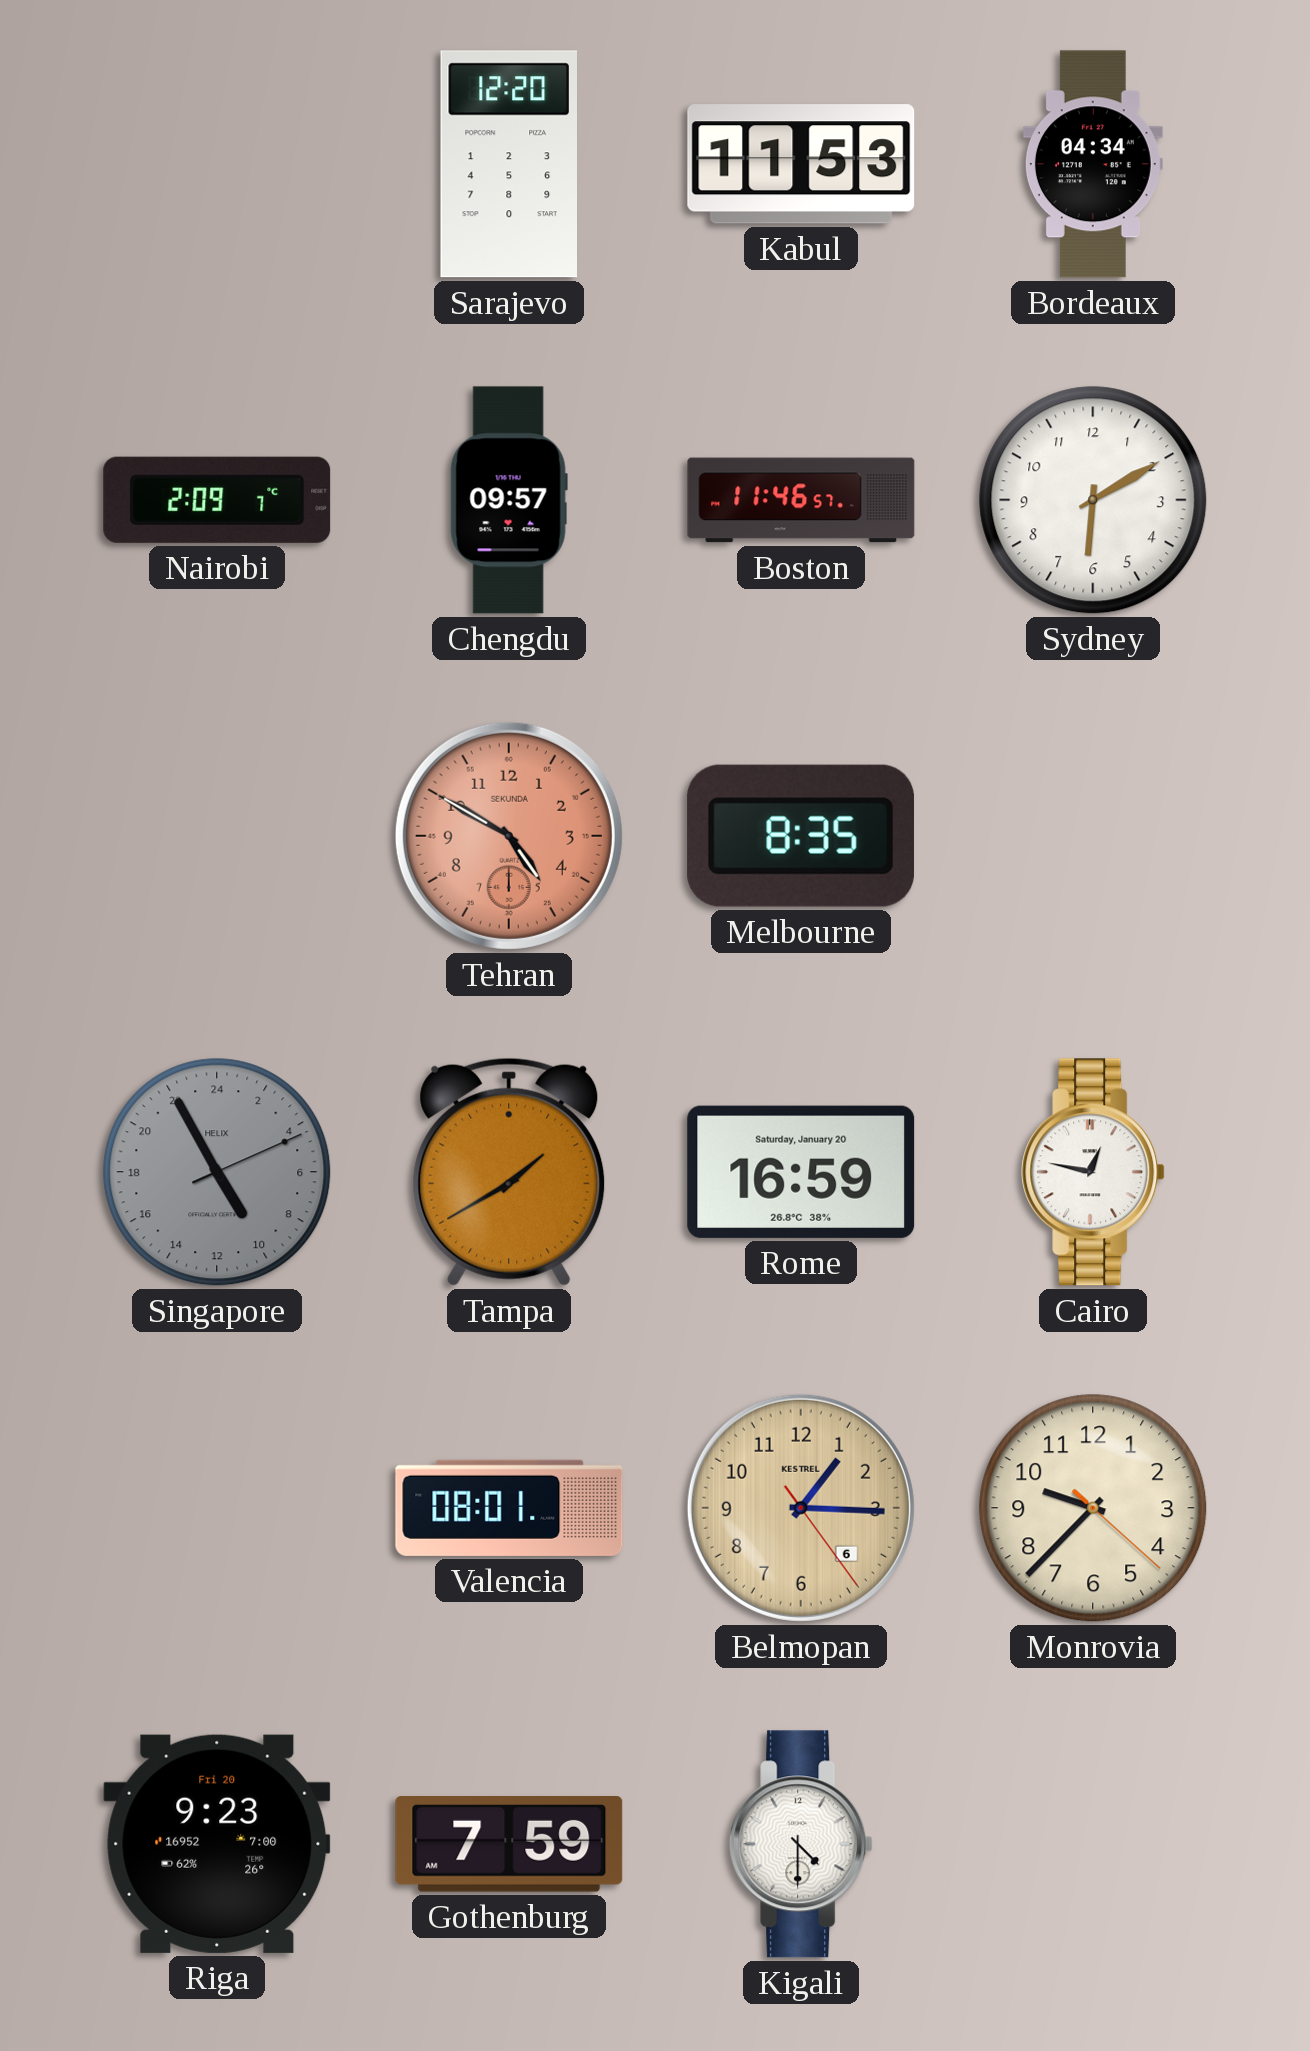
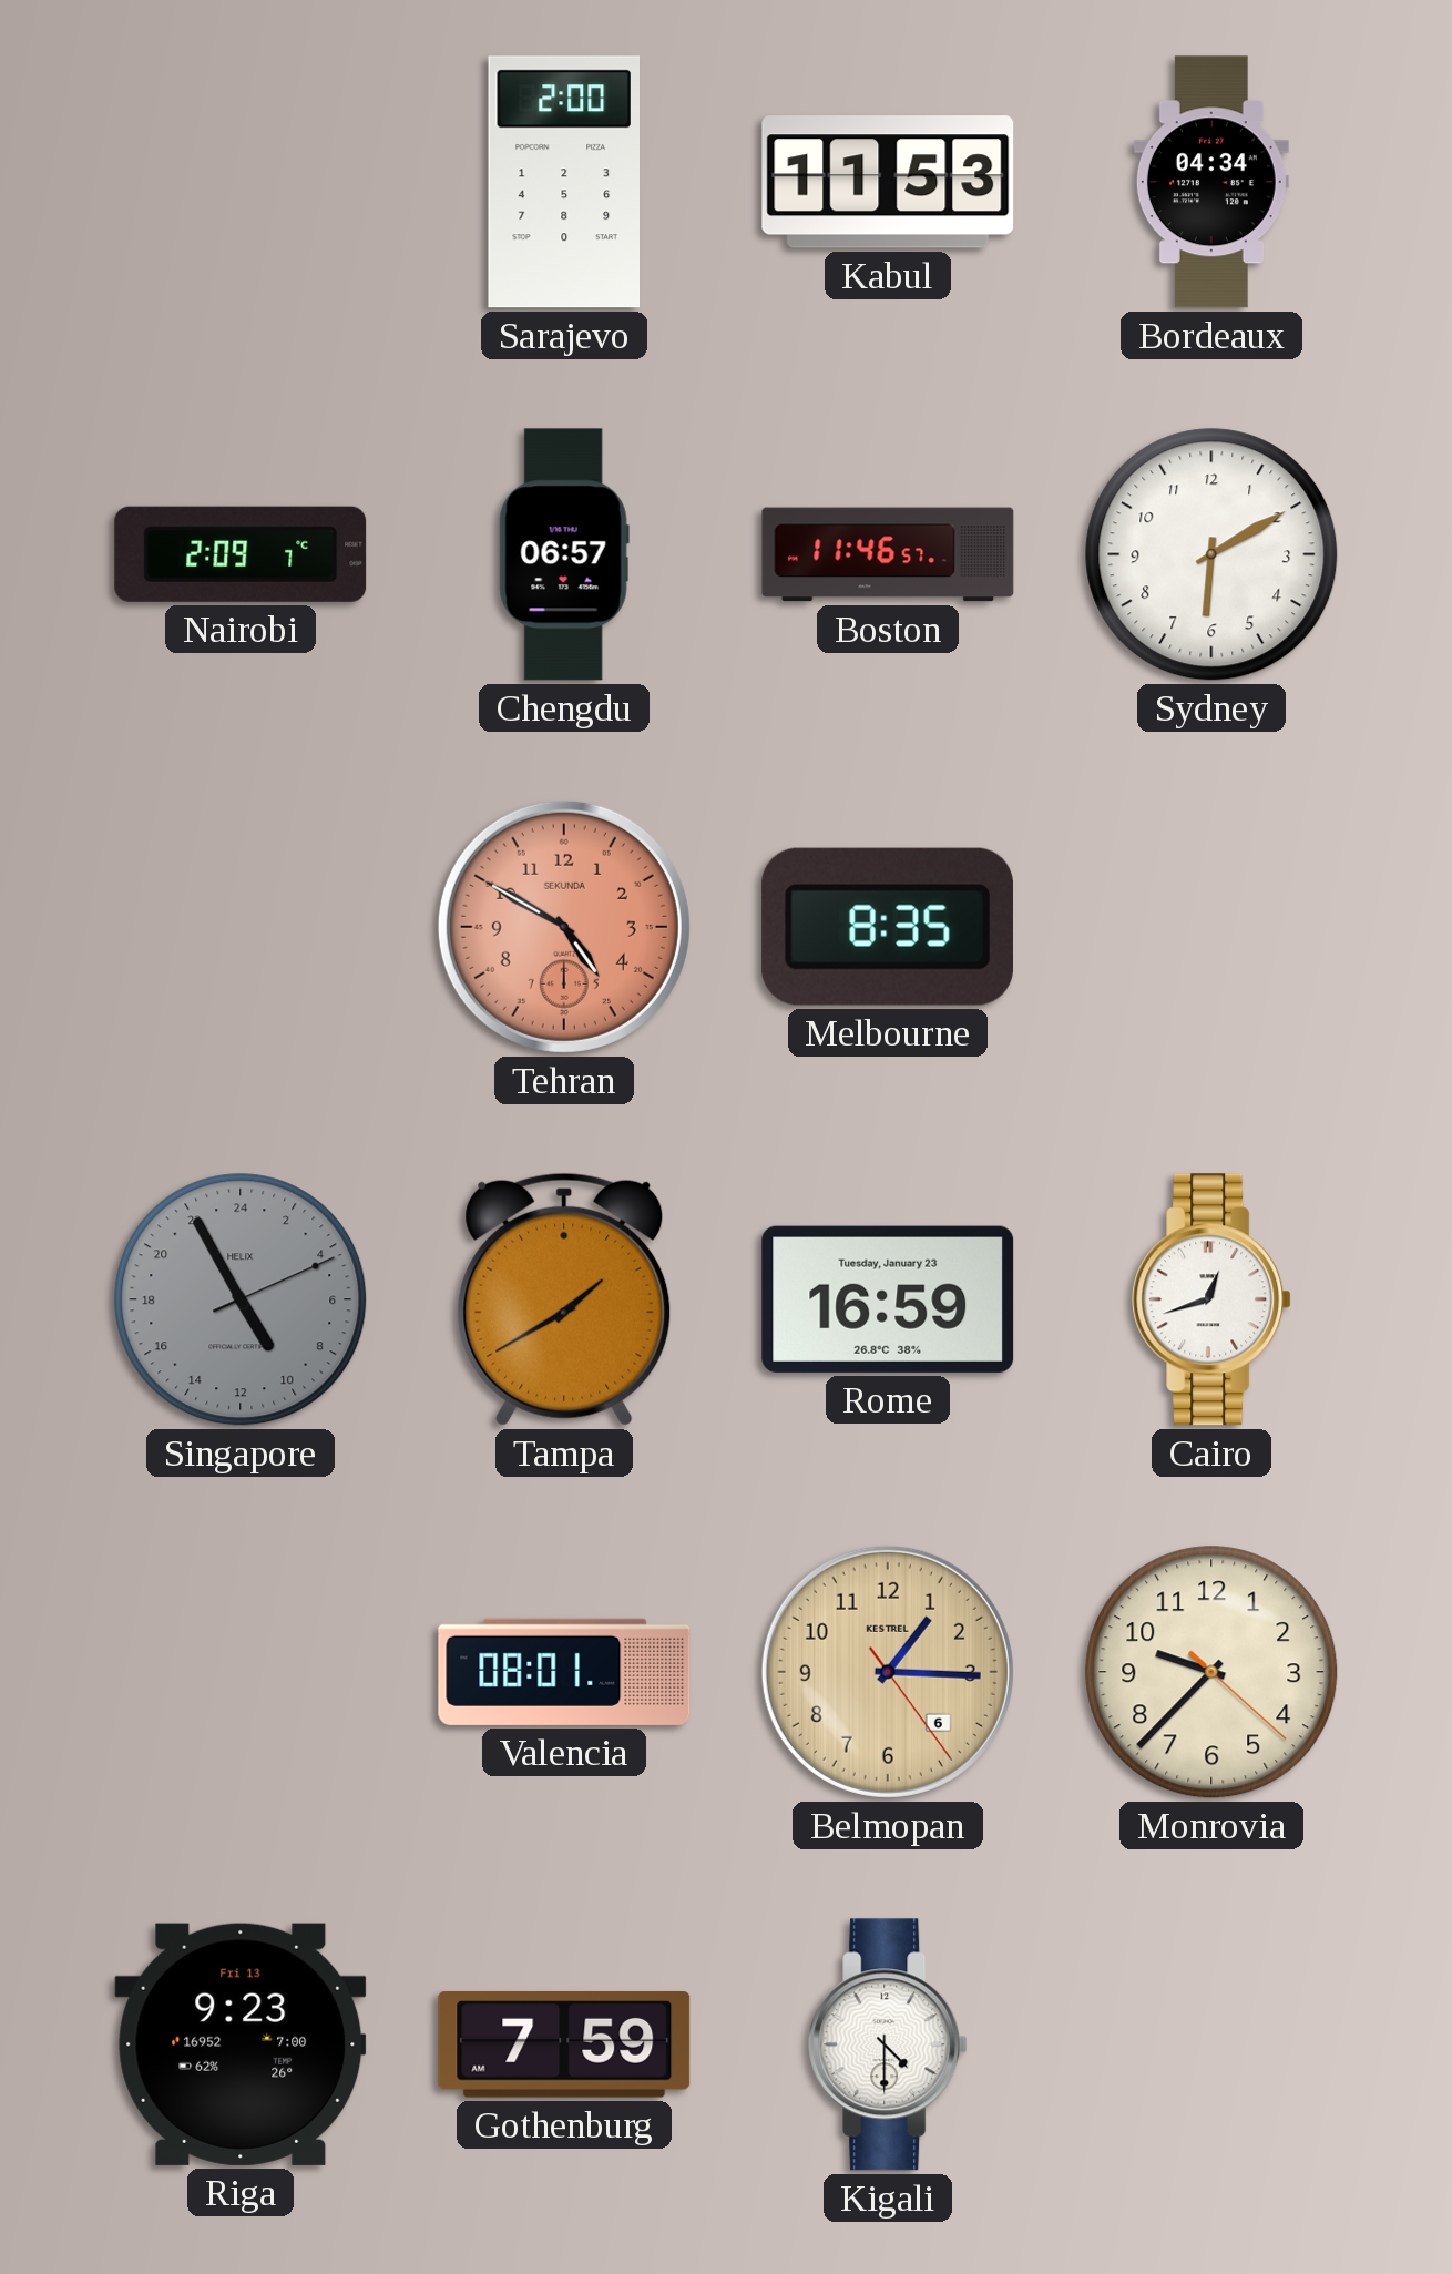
Sarajevo: 12:20 -> 2:00
Chengdu: 09:57 -> 06:57
Rome date: Saturday, January 20 -> Tuesday, January 23
Cairo: 12:47 -> 12:42
Riga date: Fri 20 -> Fri 13
